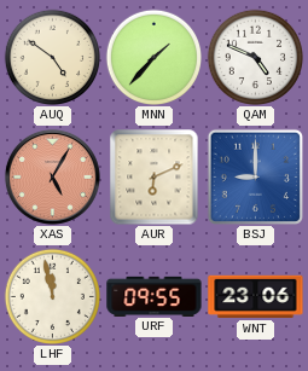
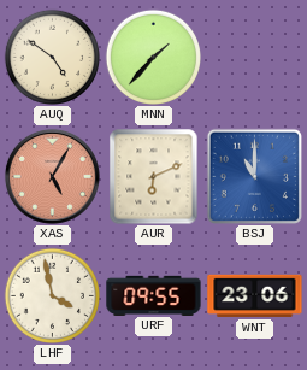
QAM: 4:49 -> none
BSJ: 9:00 -> 11:00
LHF: 11:58 -> 3:58
